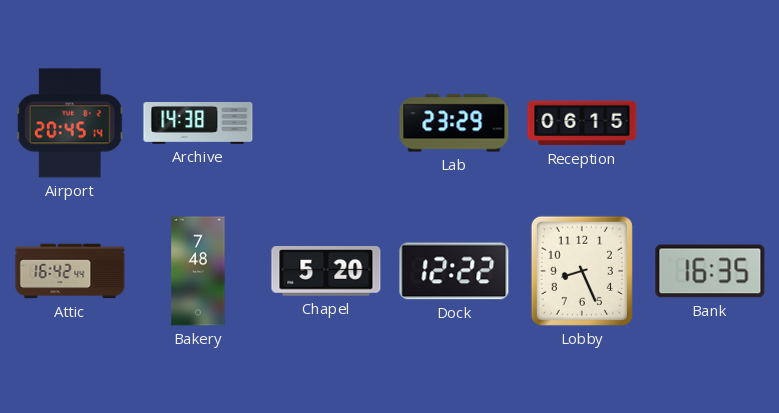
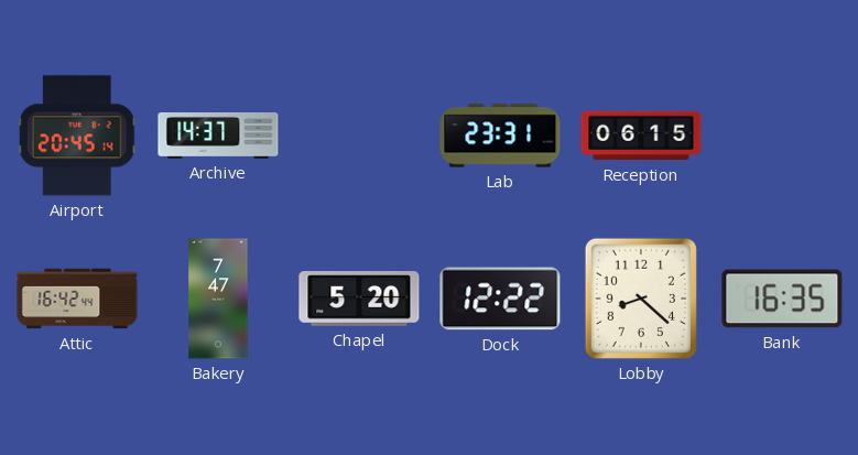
Archive: 14:38 -> 14:37
Lab: 23:29 -> 23:31
Bakery: 7:48 -> 7:47
Lobby: 8:26 -> 8:22
